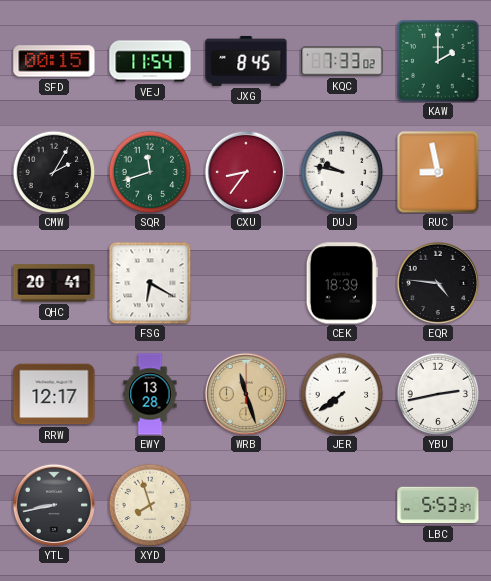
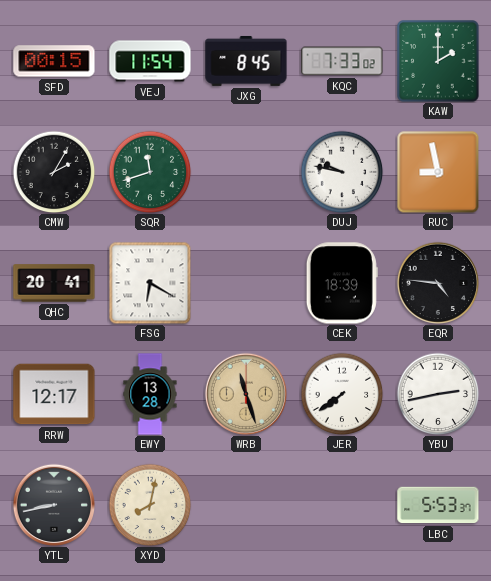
CXU: 8:36 -> none
XYD: 7:57 -> 8:02
